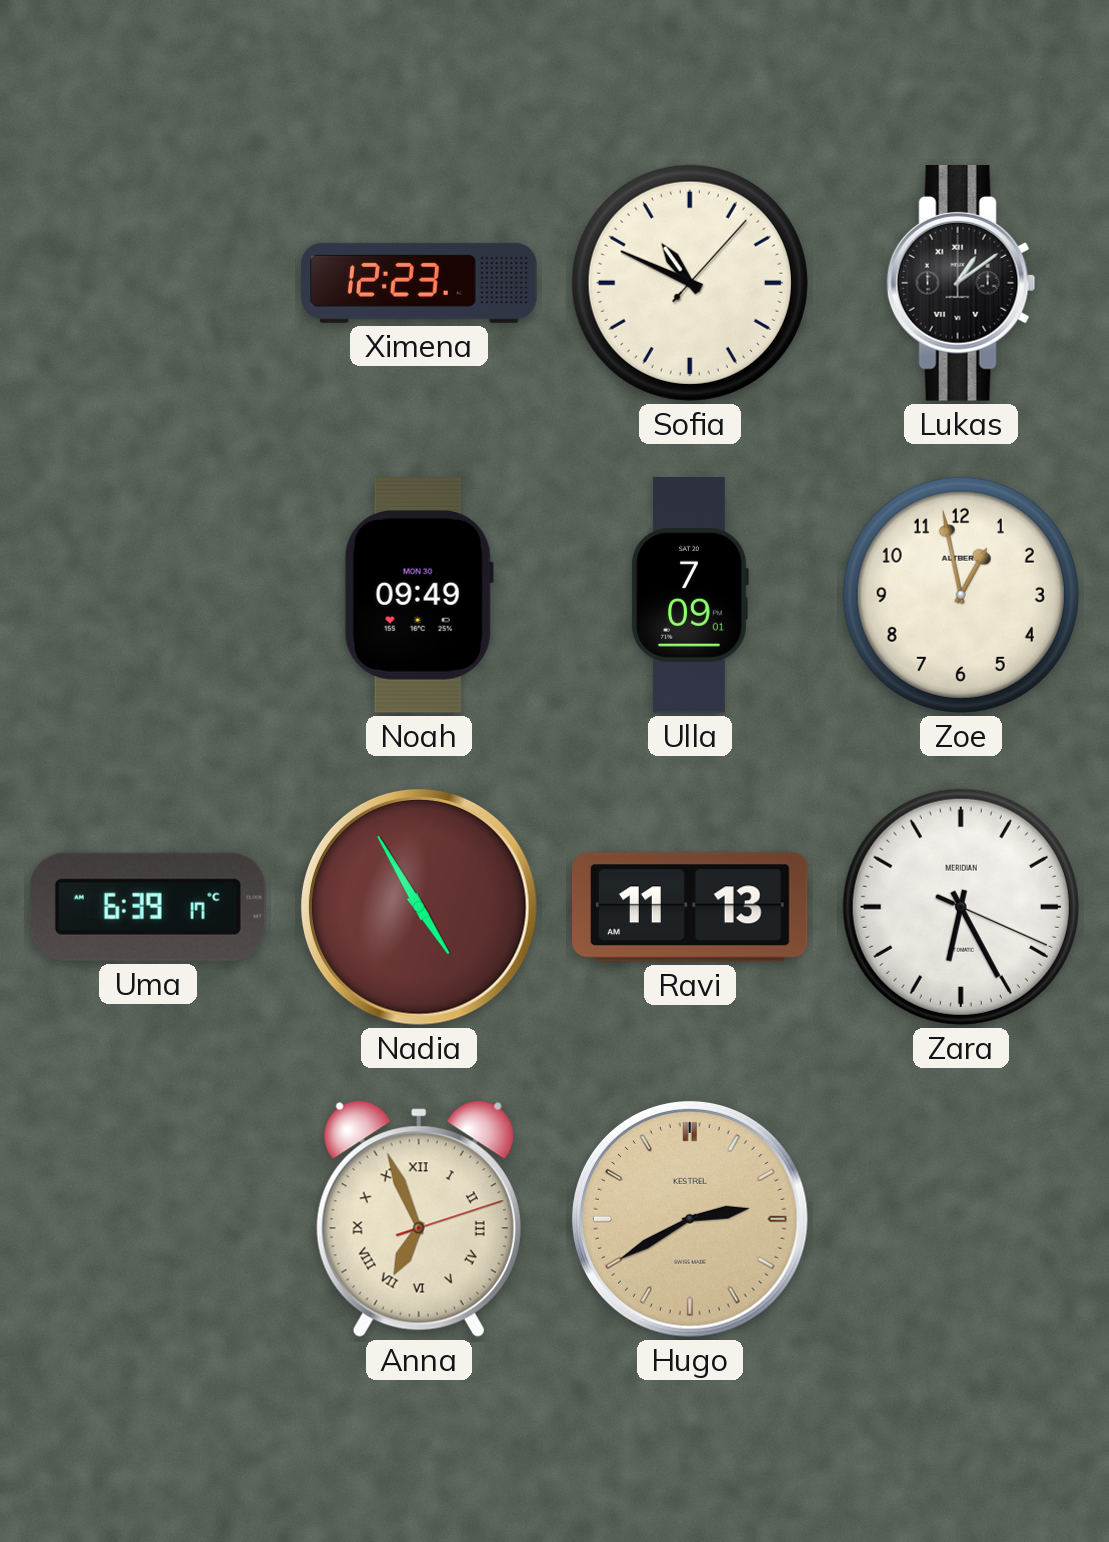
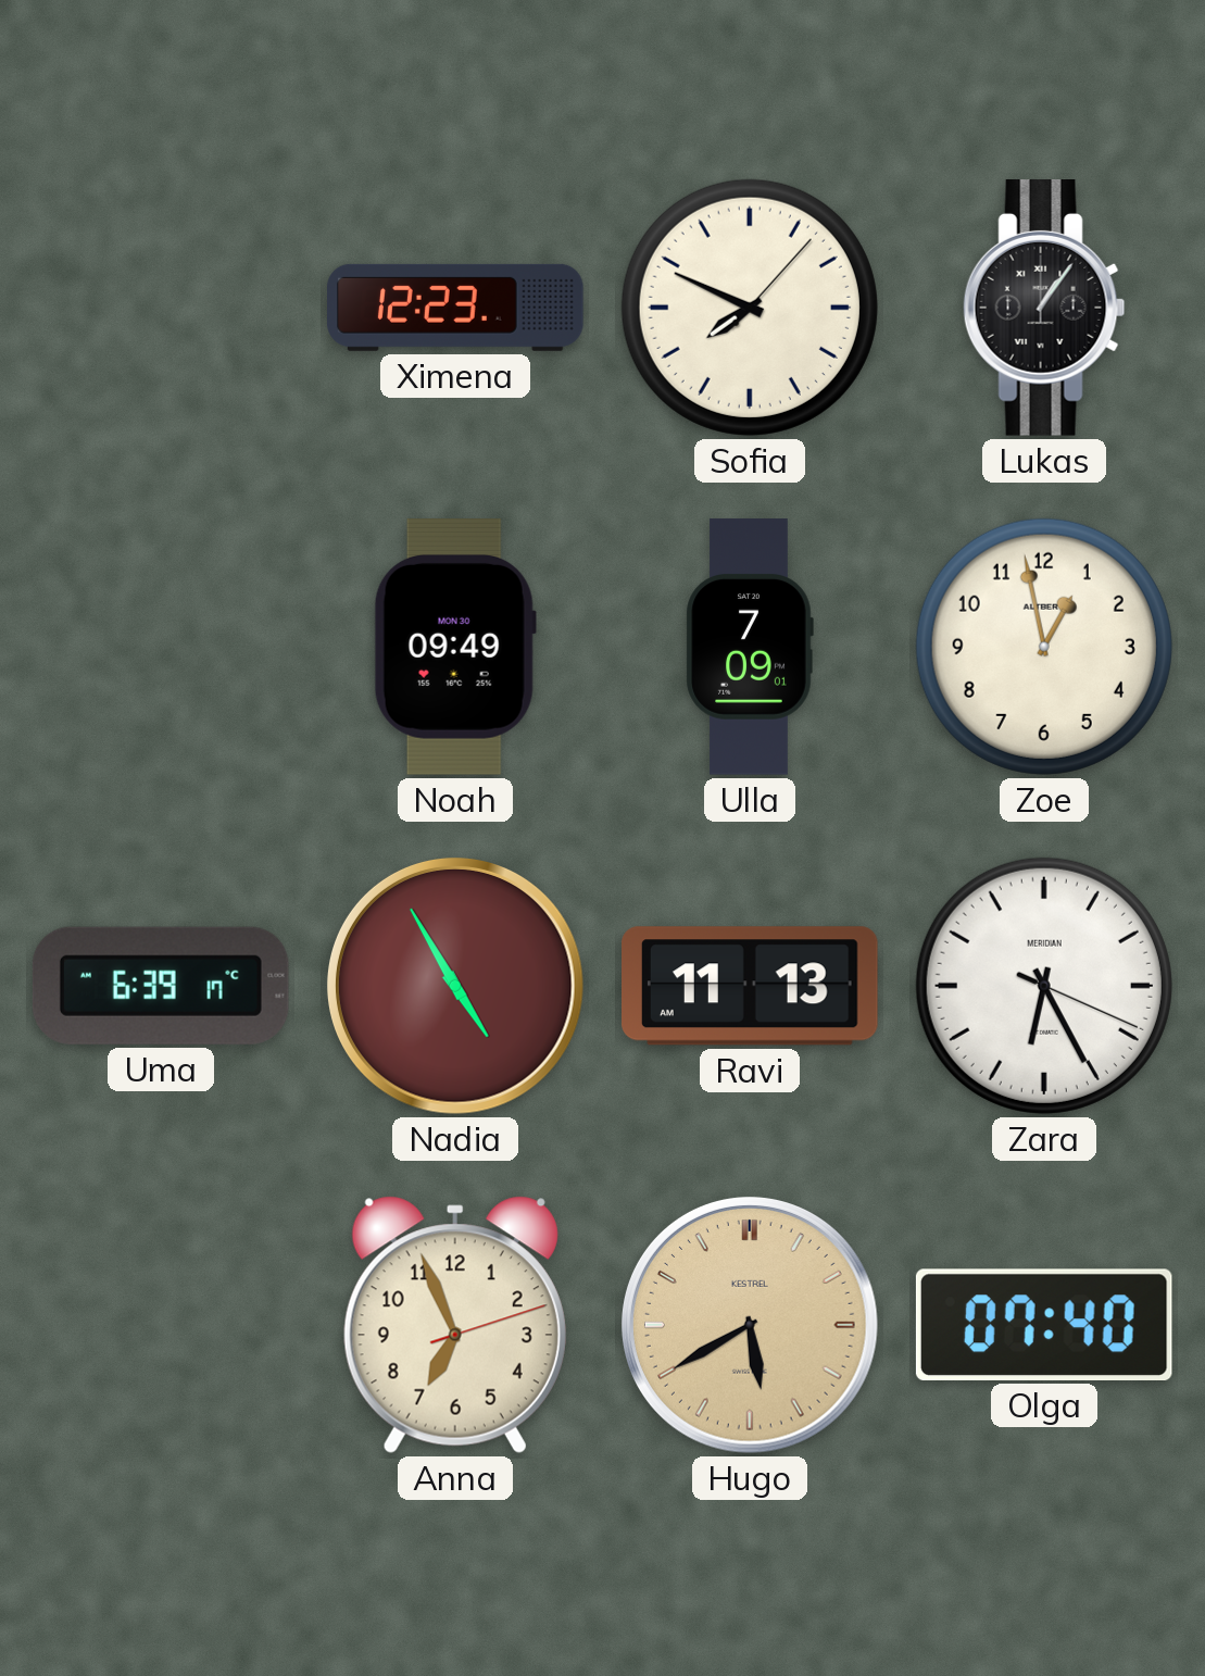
Sofia: 10:49 -> 7:49
Lukas: 1:09 -> 1:06
Anna numerals: Roman -> Arabic
Hugo: 2:40 -> 5:40
Olga: none -> 07:40
